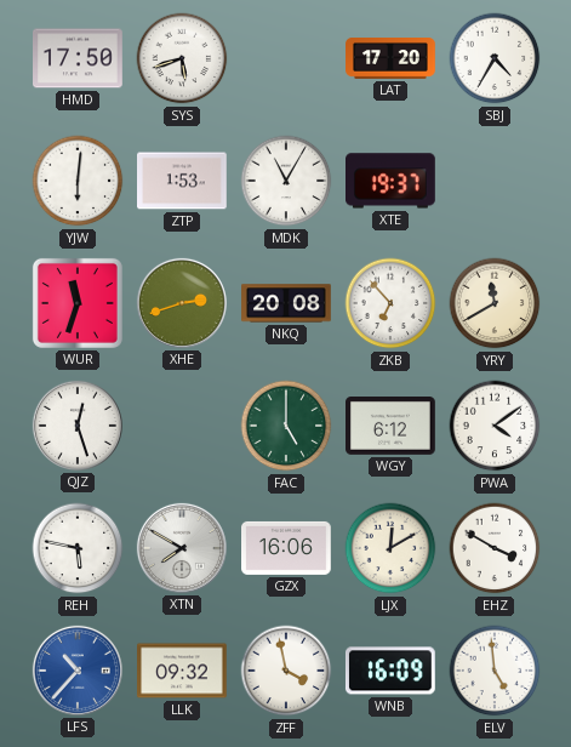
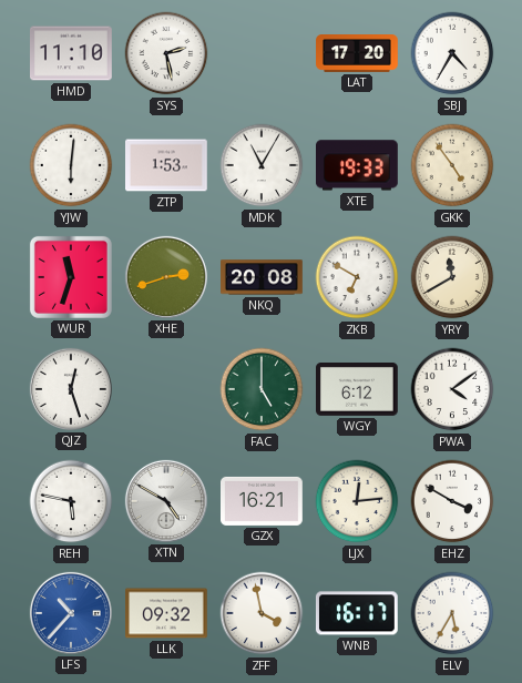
HMD: 17:50 -> 11:10
SYS: 5:42 -> 2:28
XTE: 19:37 -> 19:33
GKK: none -> 4:54
ZKB: 6:53 -> 6:50
XTN: 7:50 -> 4:50
GZX: 16:06 -> 16:21
LJX: 12:10 -> 12:14
WNB: 16:09 -> 16:17
ELV: 4:59 -> 5:35
